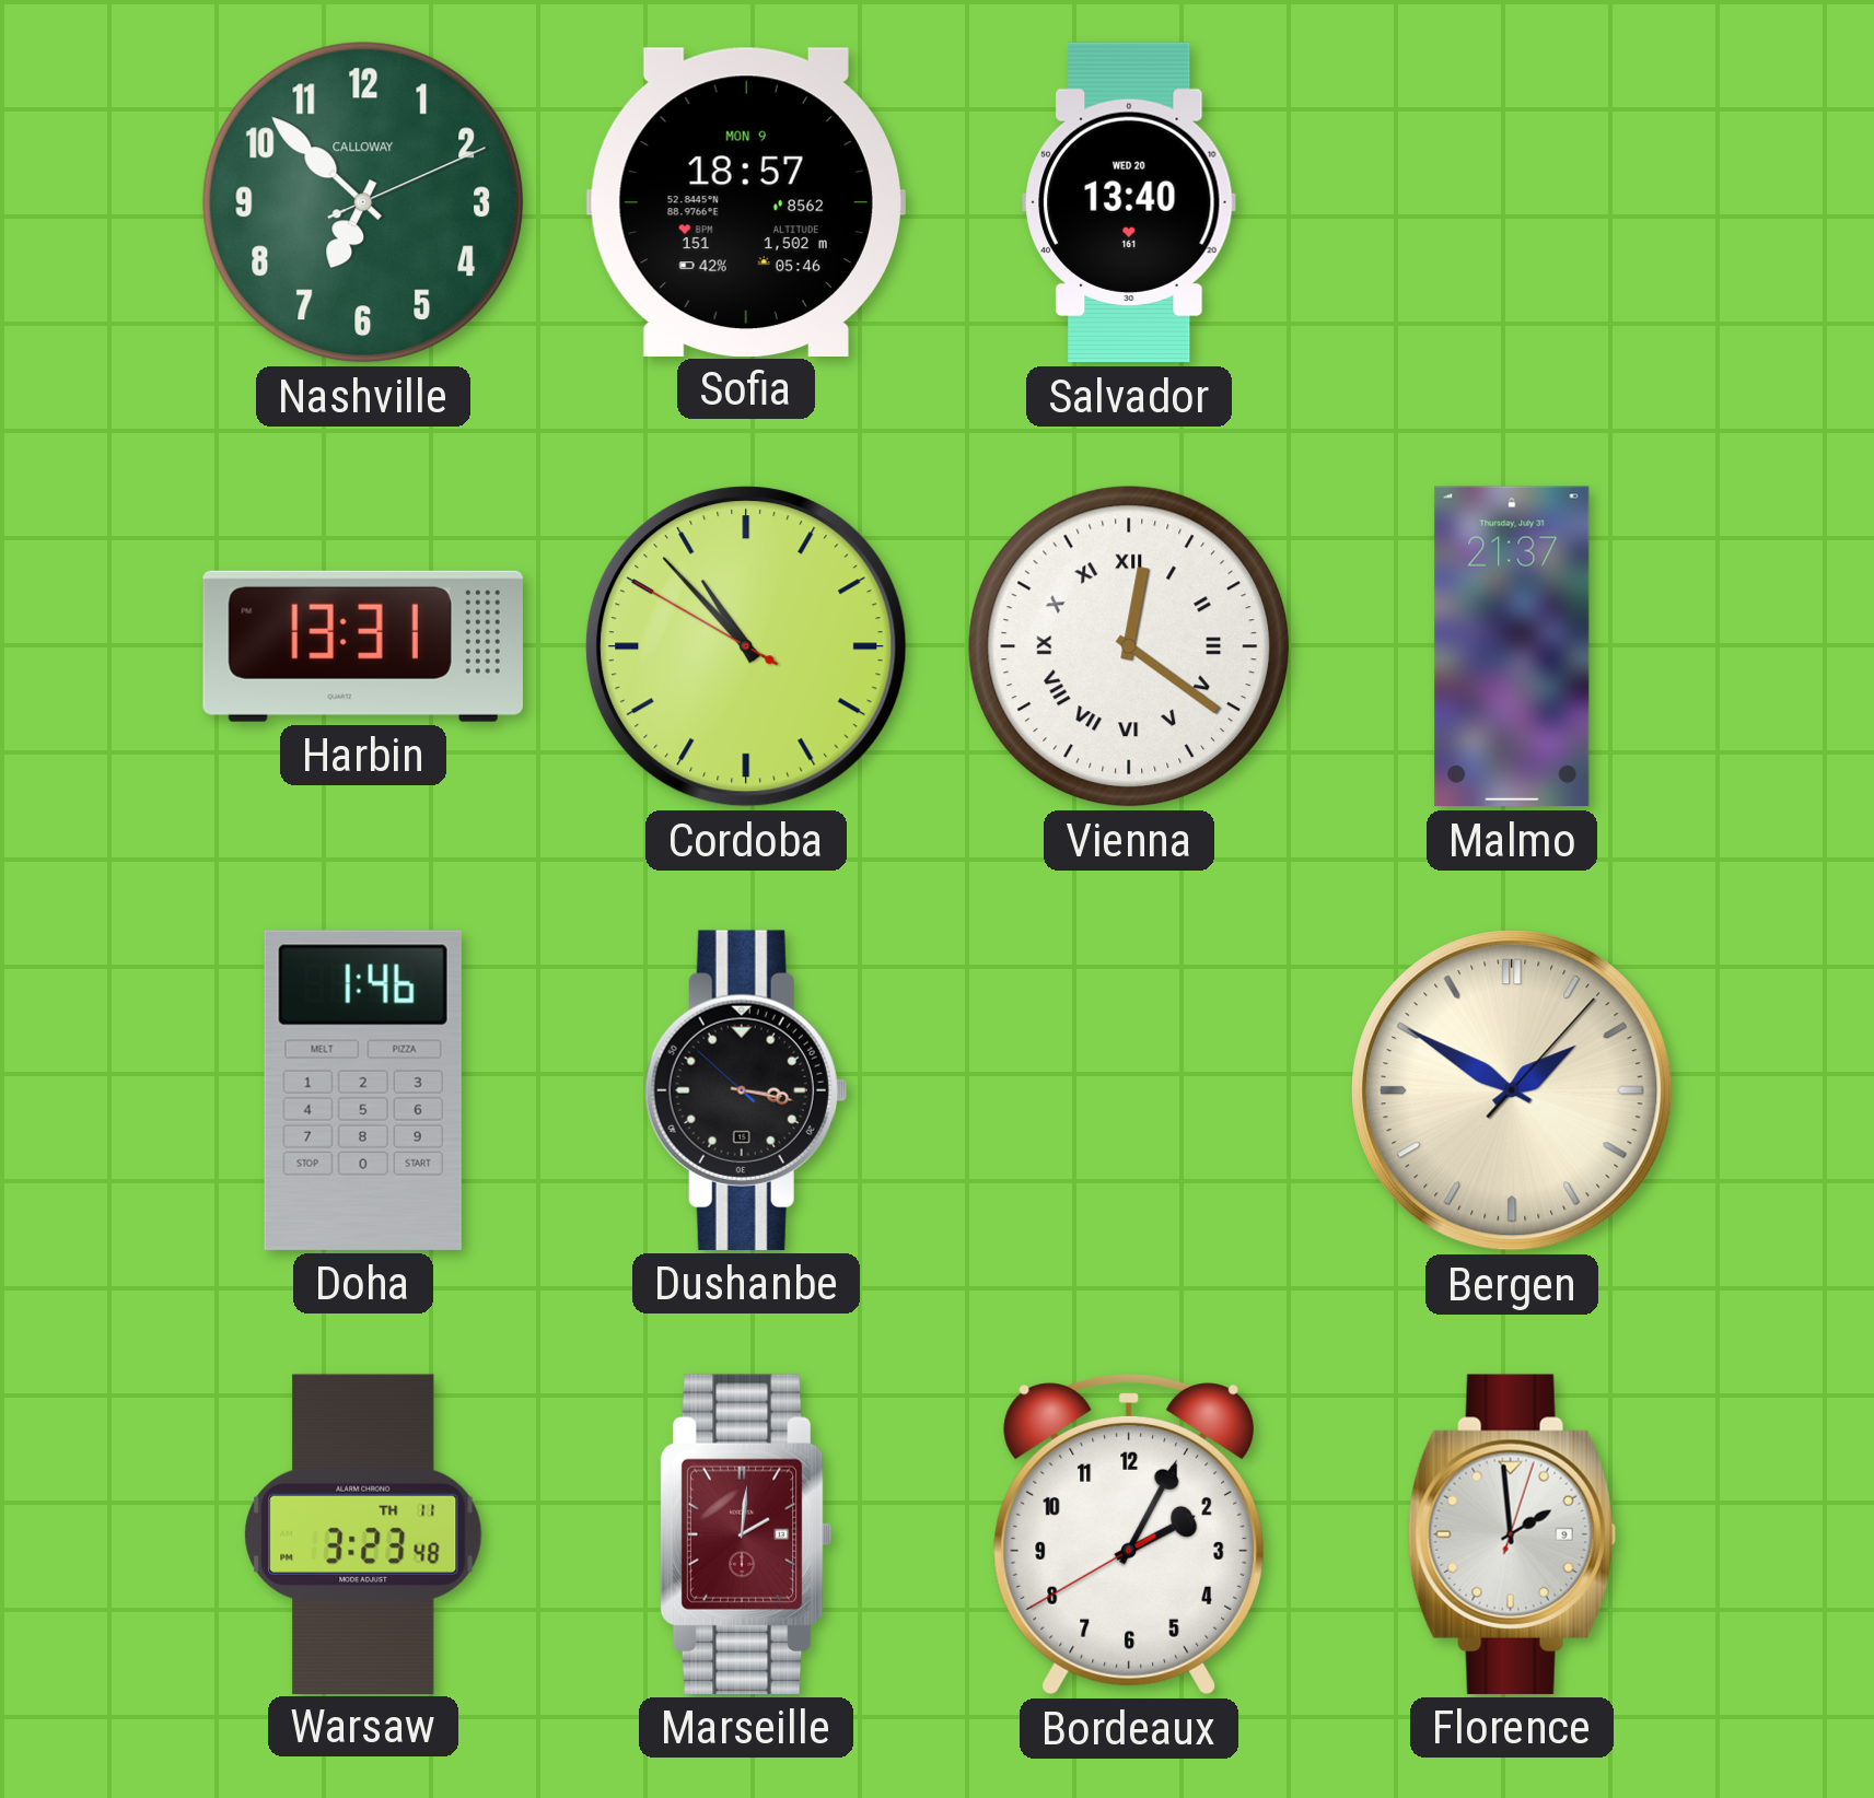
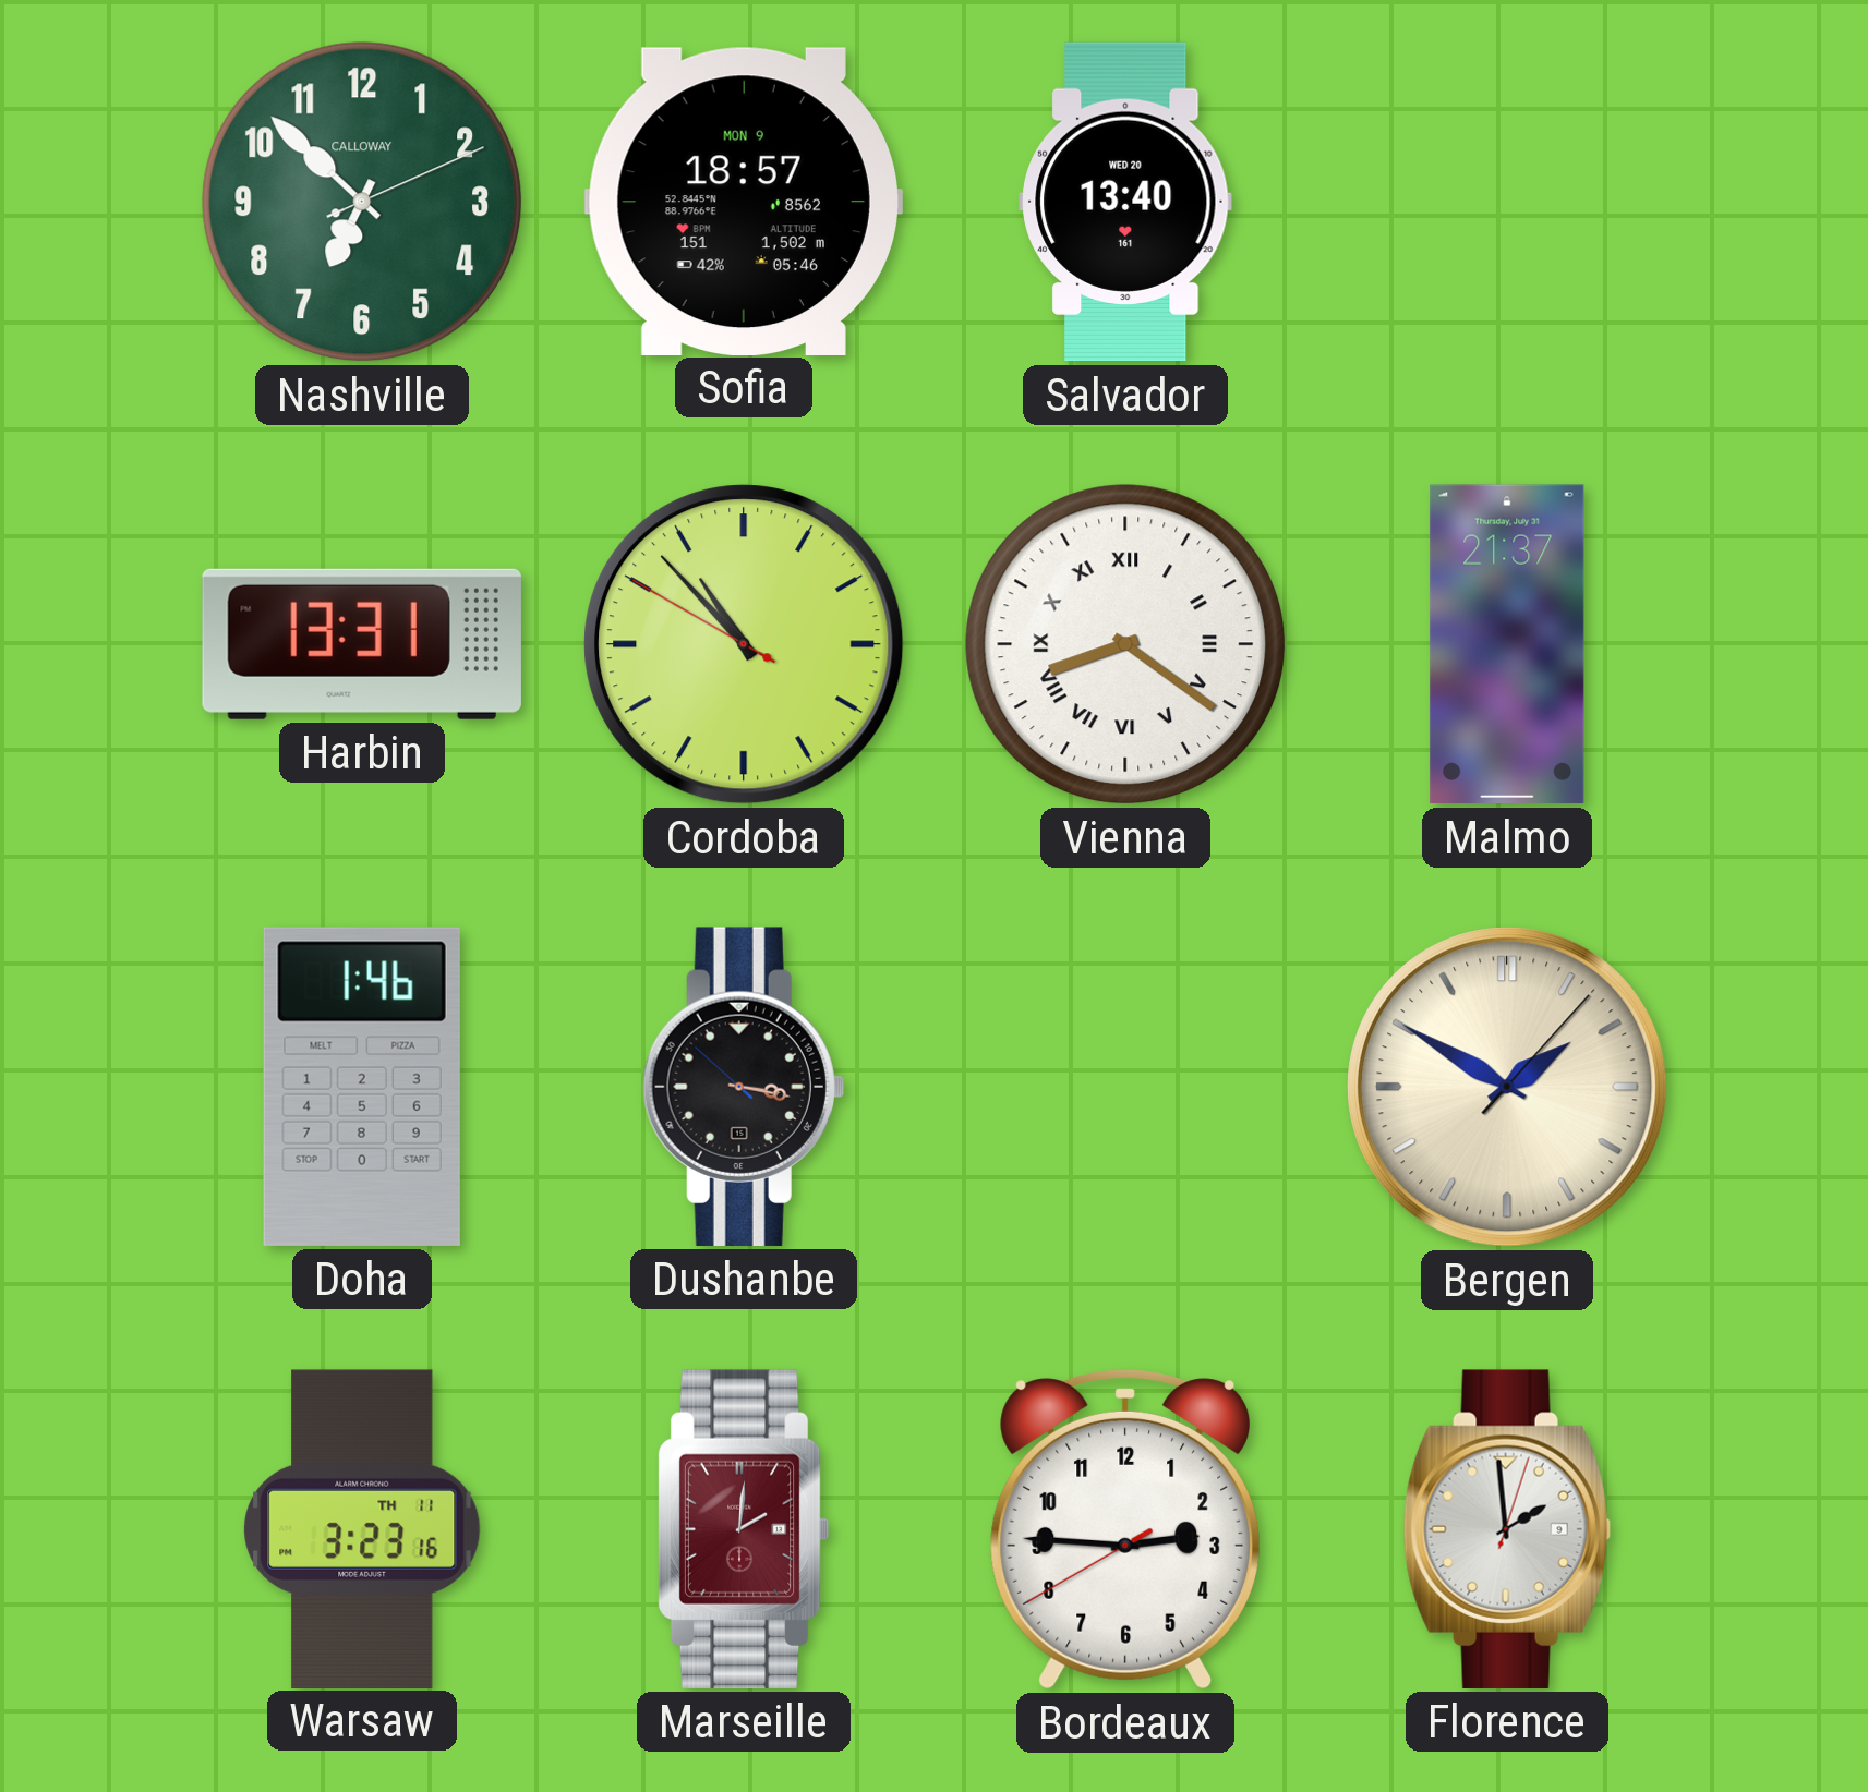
Vienna: 12:21 -> 8:21
Warsaw: 3:23:48 -> 3:23:16
Bordeaux: 2:04 -> 2:45
